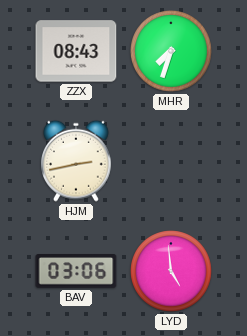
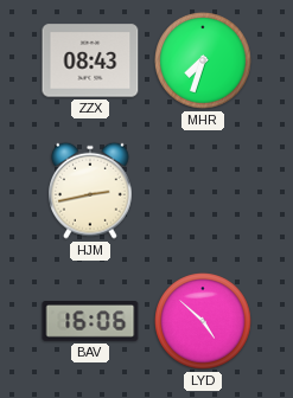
BAV: 03:06 -> 16:06
LYD: 4:59 -> 4:52
